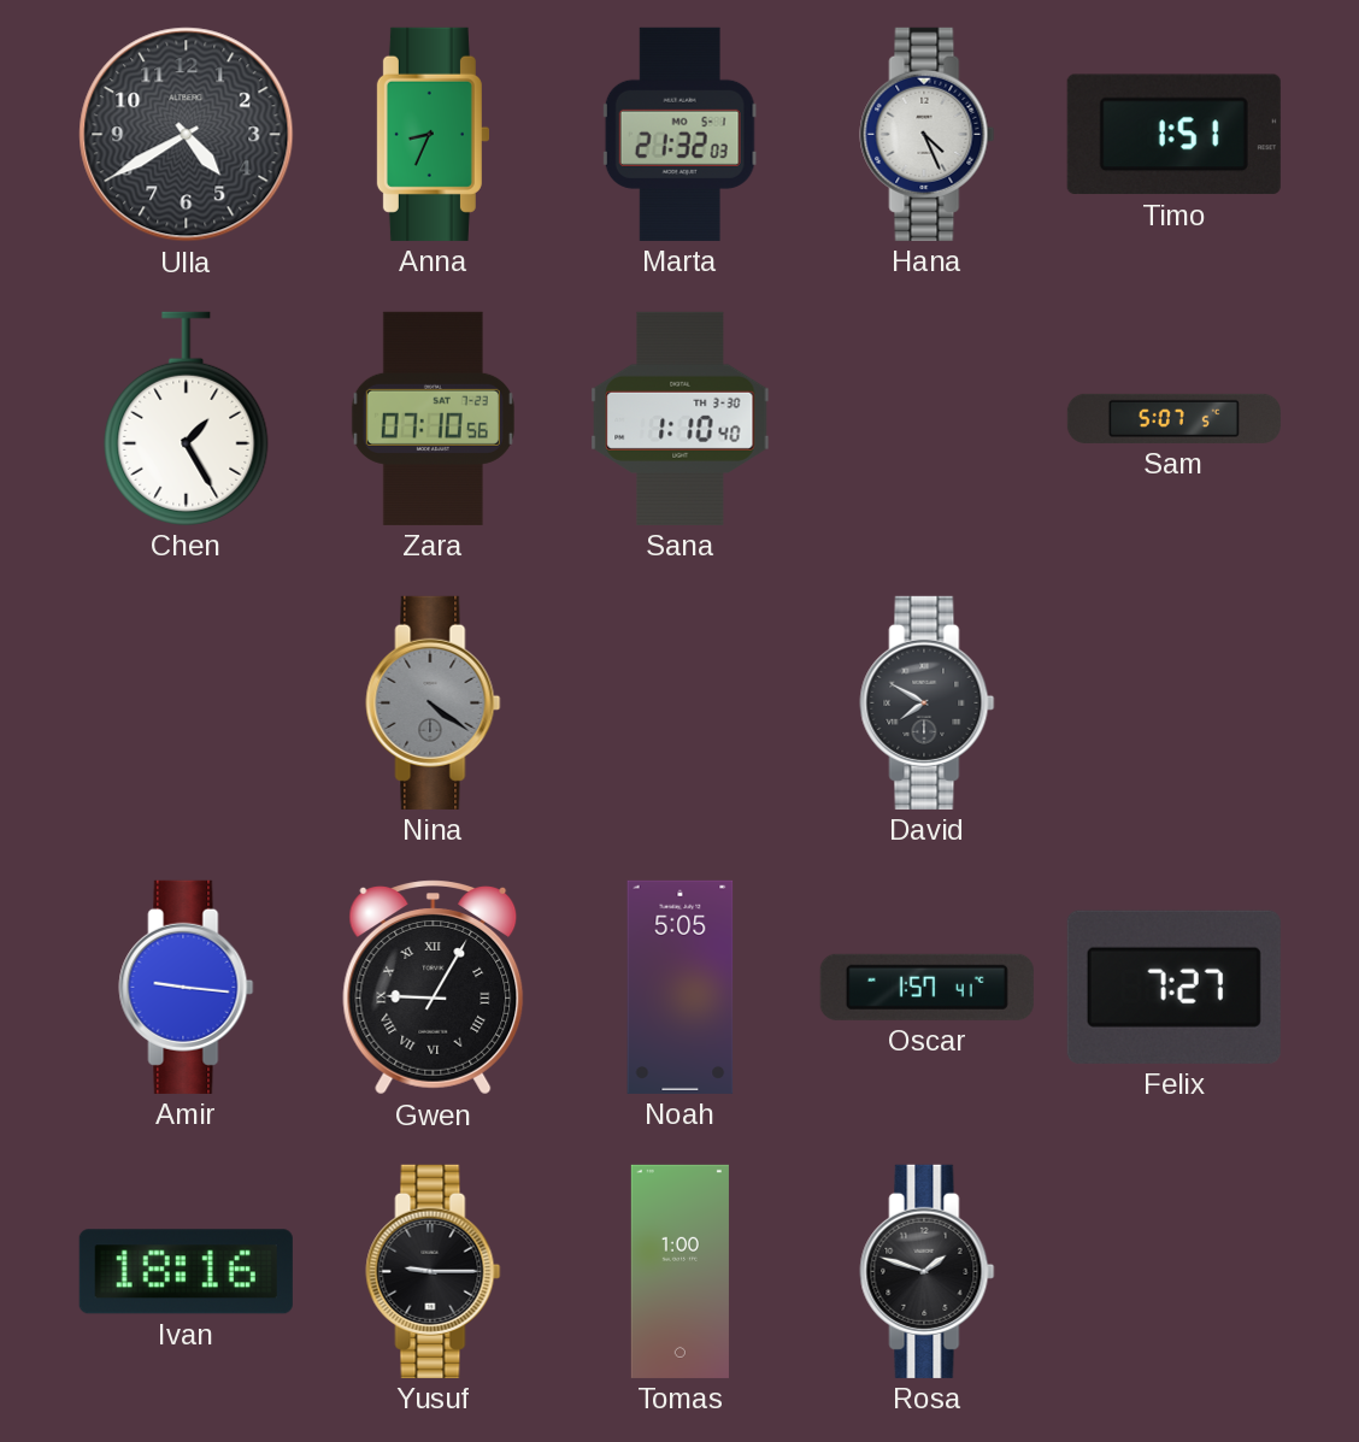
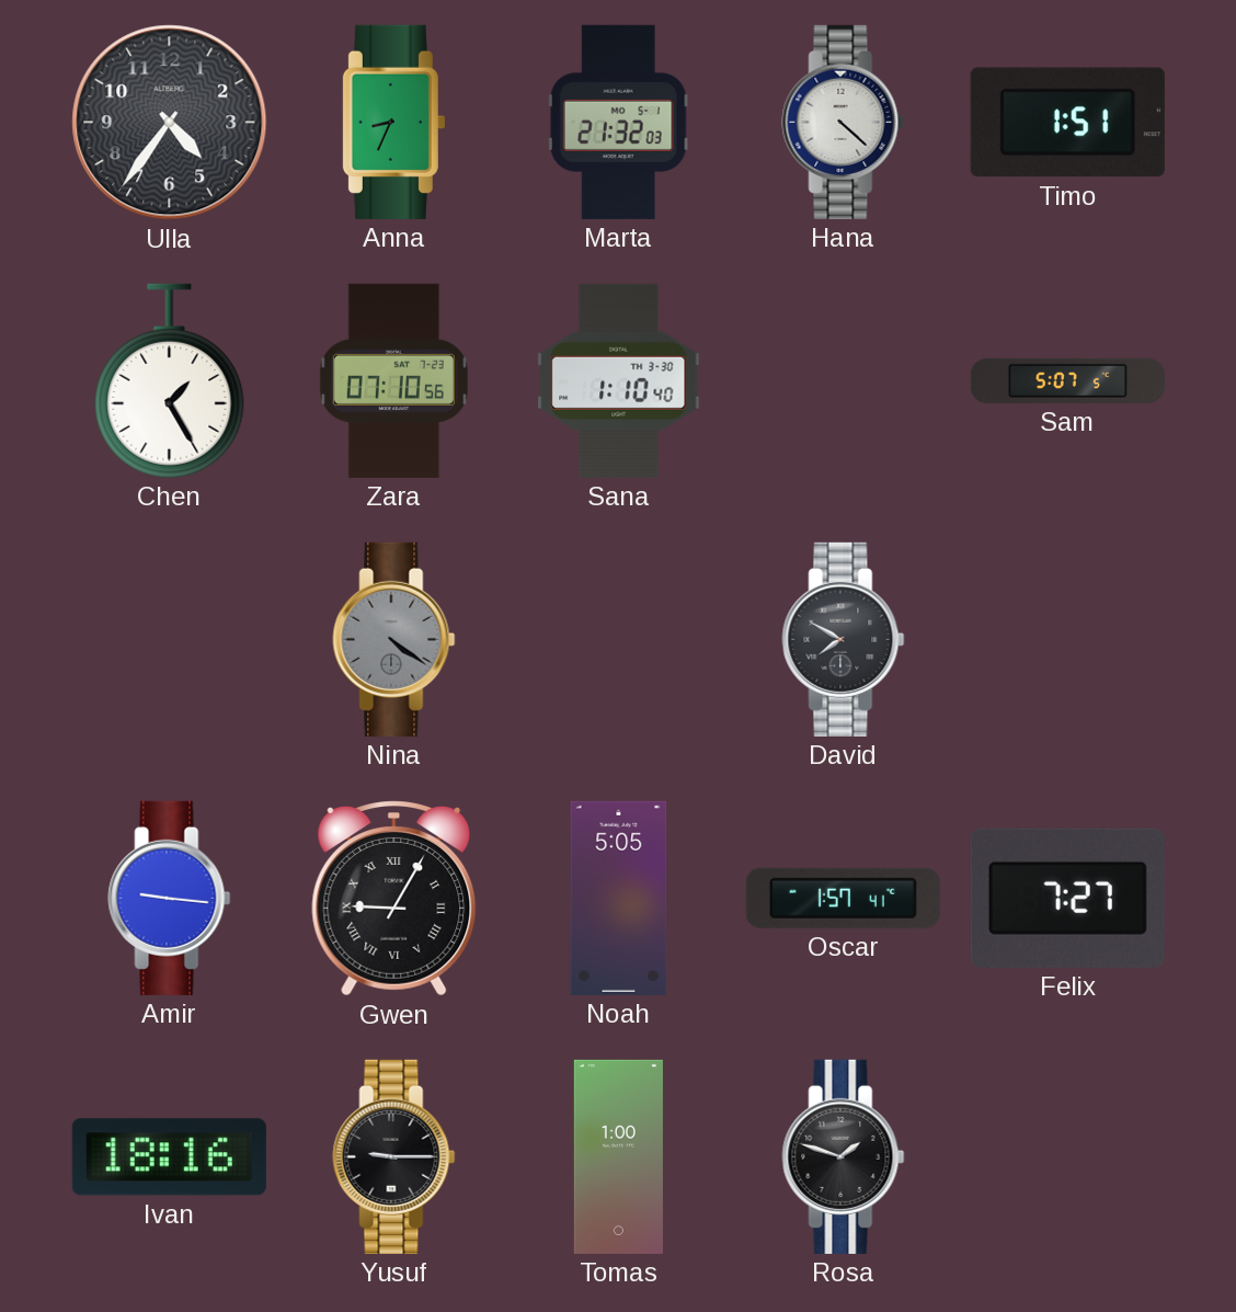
Ulla: 4:40 -> 4:36
Hana: 4:26 -> 4:22
